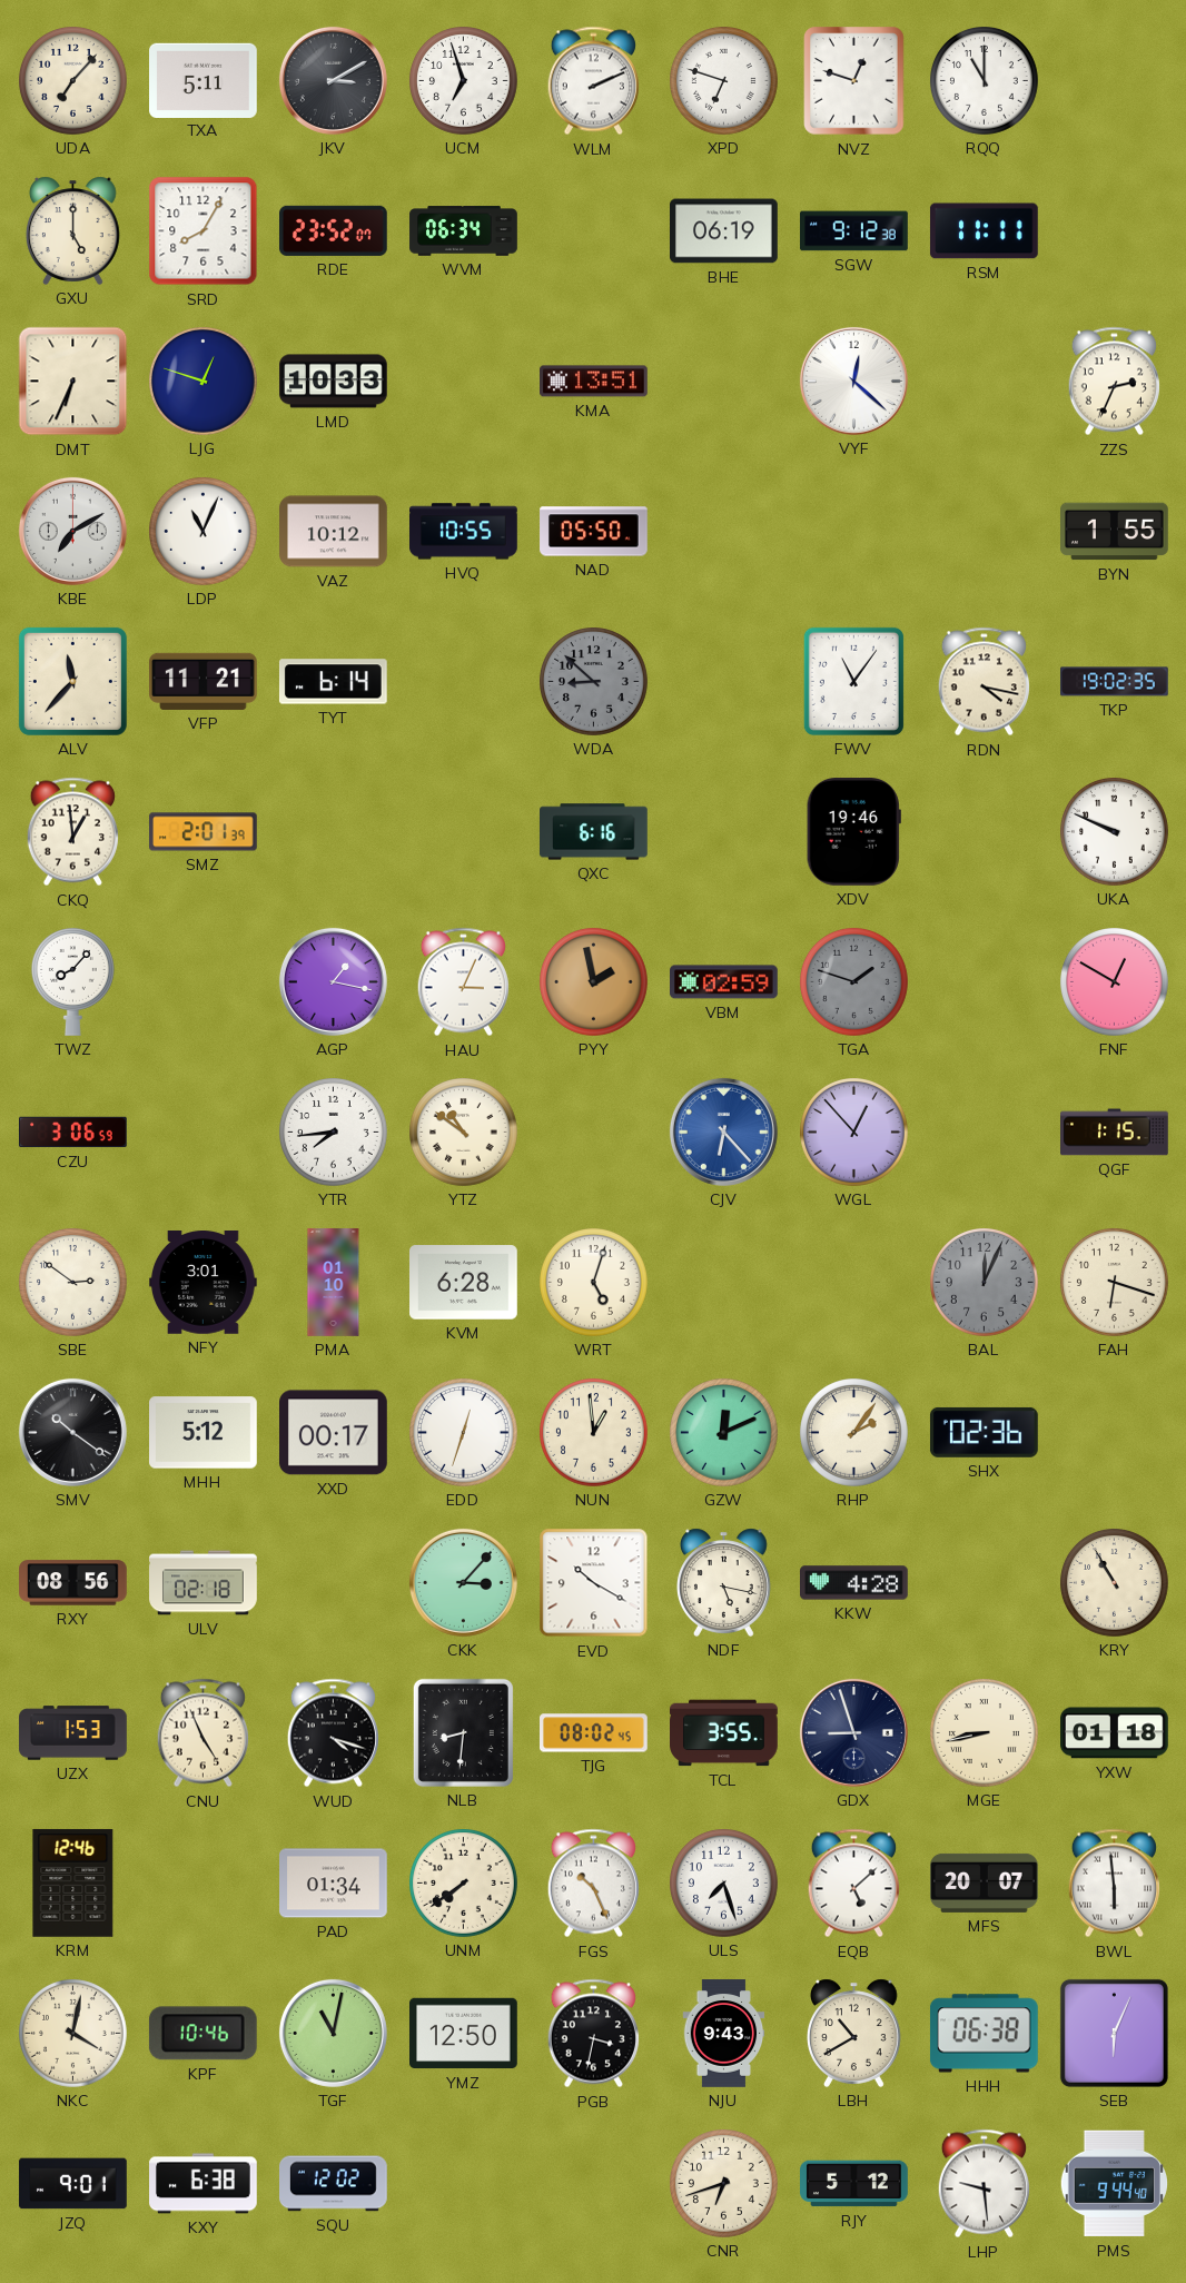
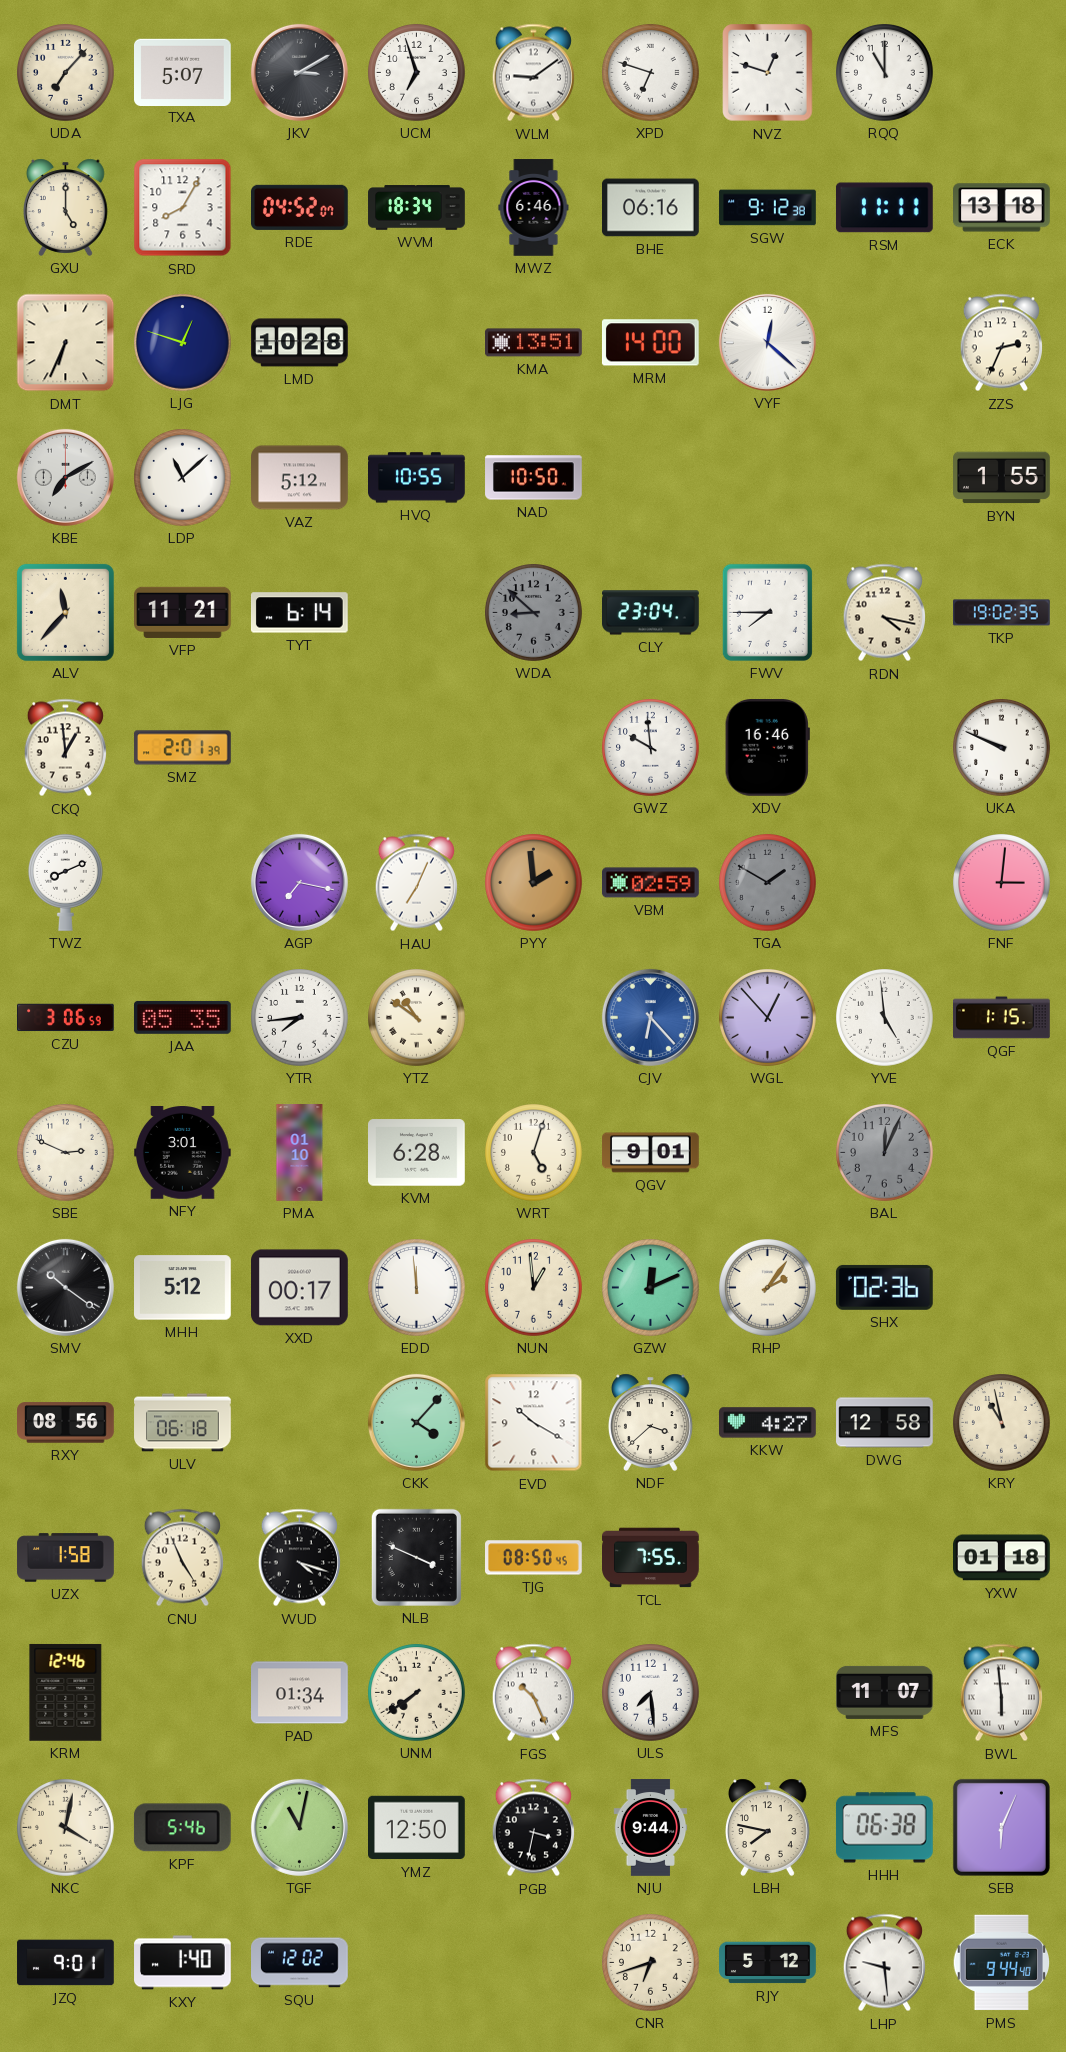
TXA: 5:11 -> 5:07
WLM: 2:11 -> 9:09
RDE: 23:52 -> 04:52
WVM: 06:34 -> 18:34
MWZ: none -> 6:46
BHE: 06:19 -> 06:16
ECK: none -> 13:18
LMD: 10:33 -> 10:28
MRM: none -> 14:00
LDP: 11:04 -> 11:08
VAZ: 10:12 -> 5:12
NAD: 05:50 -> 10:50
CLY: none -> 23:04
FWV: 11:06 -> 7:45
QXC: 6:16 -> none
GWZ: none -> 9:59
XDV: 19:46 -> 16:46
TWZ: 8:07 -> 8:11
AGP: 1:17 -> 7:17
HAU: 3:04 -> 7:04
PYY: 1:58 -> 1:59
TGA: 1:48 -> 1:50
FNF: 12:50 -> 3:01
JAA: none -> 05:35
YVE: none -> 4:59
SBE: 2:51 -> 2:49
QGV: none -> 9:01
FAH: 6:18 -> none
EDD: 12:33 -> 11:59
ULV: 02:18 -> 06:18
CKK: 3:07 -> 4:07
NDF: 5:17 -> 3:38
KKW: 4:28 -> 4:27
DWG: none -> 12:58
KRY: 10:55 -> 10:58
UZX: 1:53 -> 1:58
NLB: 8:31 -> 3:49
TJG: 08:02 -> 08:50
TCL: 3:55 -> 7:55
GDX: 8:57 -> none
MGE: 8:43 -> none
ULS: 7:27 -> 7:29
EQB: 5:08 -> none
MFS: 20:07 -> 11:07
KPF: 10:46 -> 5:46
NJU: 9:43 -> 9:44
LBH: 10:40 -> 7:47
KXY: 6:38 -> 1:40
